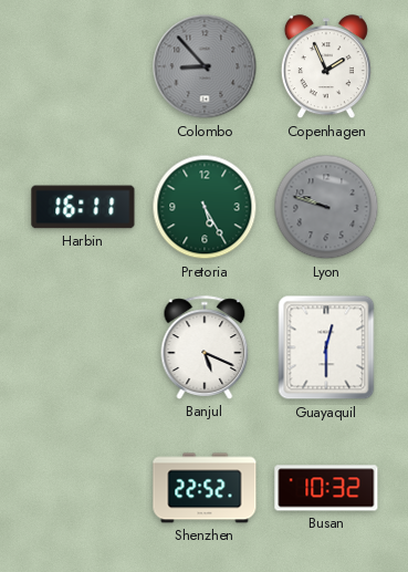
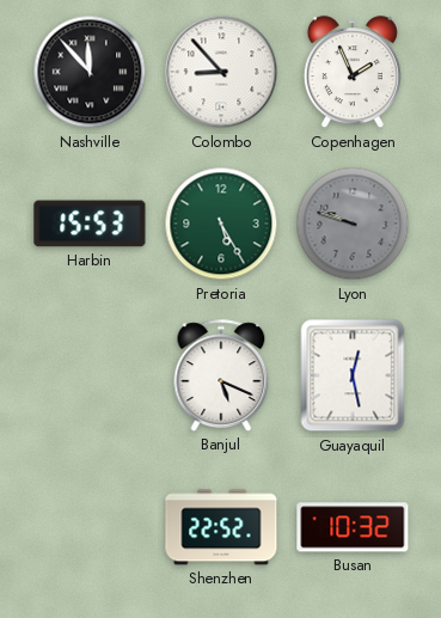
Nashville: none -> 11:53
Colombo dial: grey -> white
Harbin: 16:11 -> 15:53
Guayaquil: 12:30 -> 12:28
